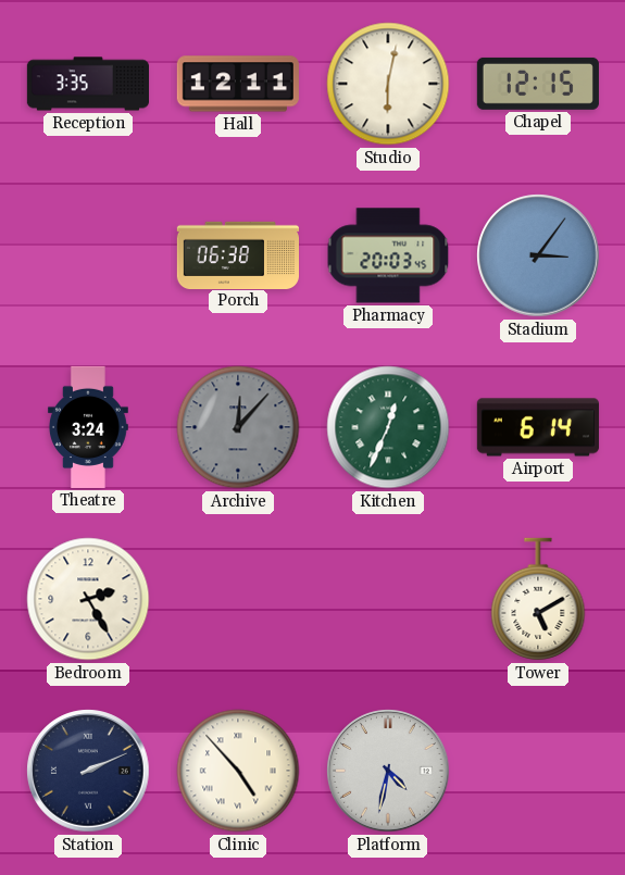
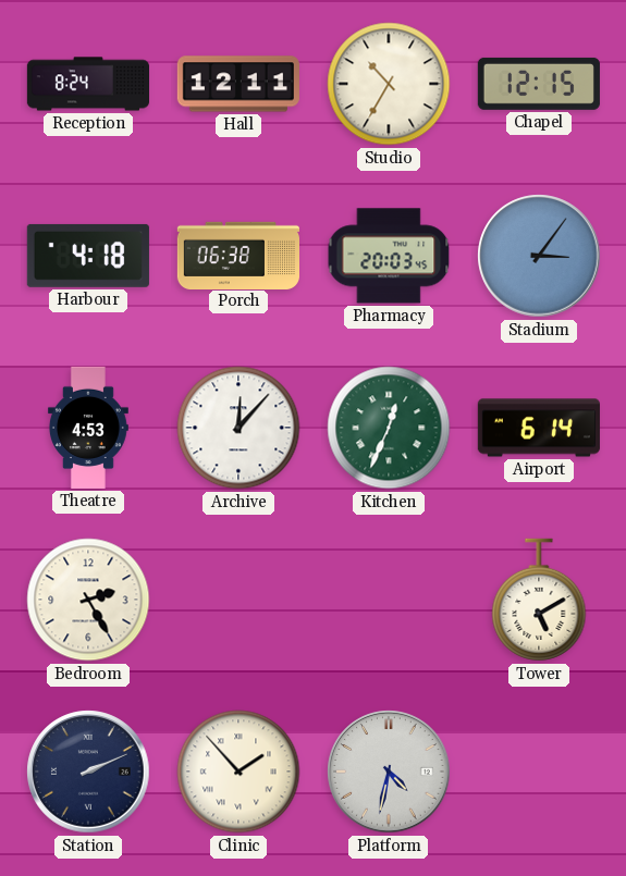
Reception: 3:35 -> 8:24
Studio: 6:02 -> 10:35
Harbour: none -> 4:18
Theatre: 3:24 -> 4:53
Archive dial: grey -> white
Clinic: 4:53 -> 1:53
